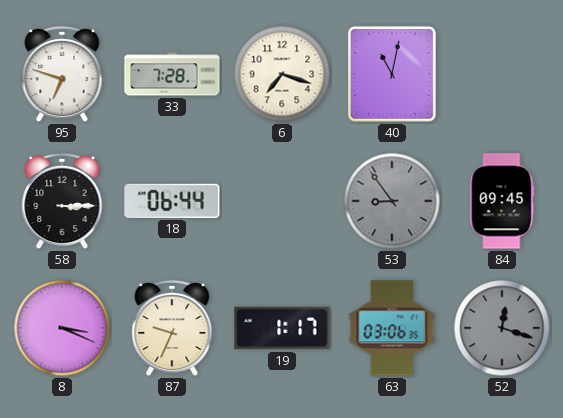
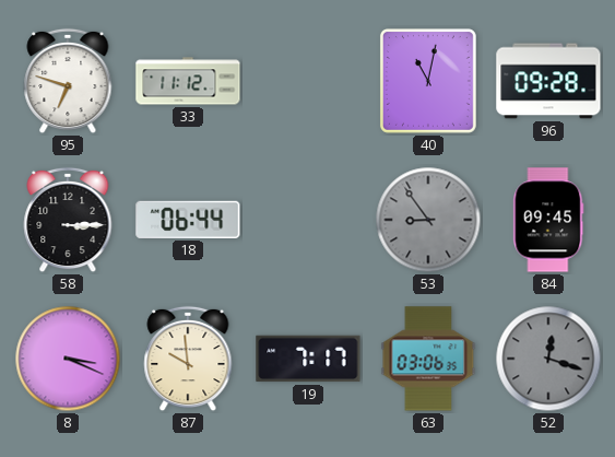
33: 7:28 -> 11:12
6: 7:18 -> none
96: none -> 09:28
87: 9:34 -> 9:59
19: 1:17 -> 7:17
